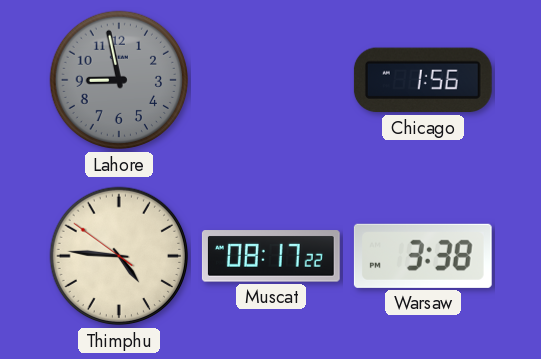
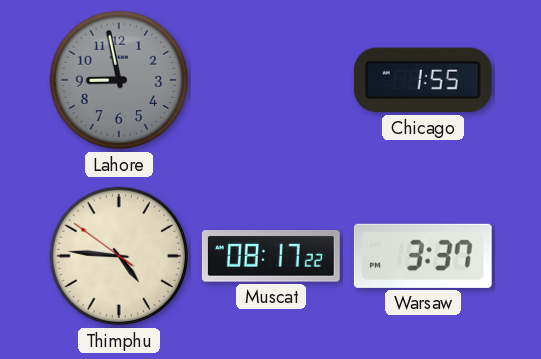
Chicago: 1:56 -> 1:55
Warsaw: 3:38 -> 3:37
